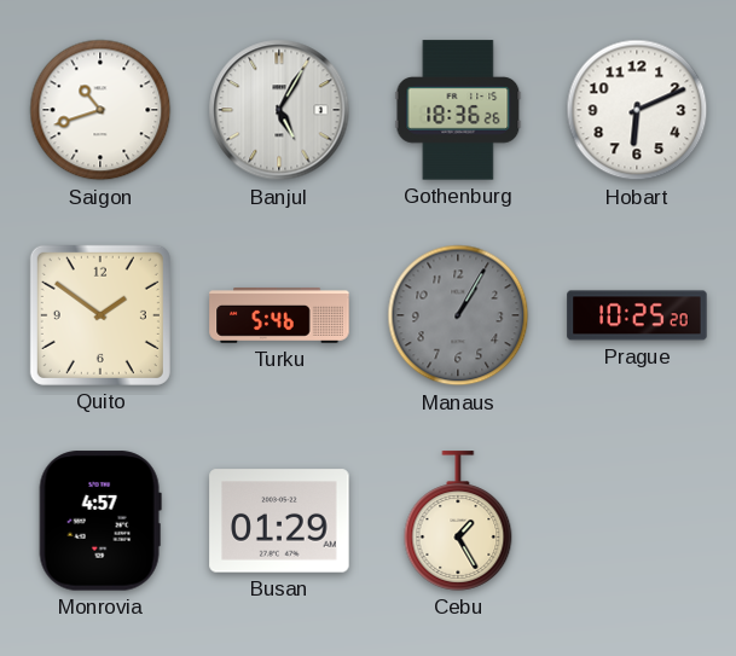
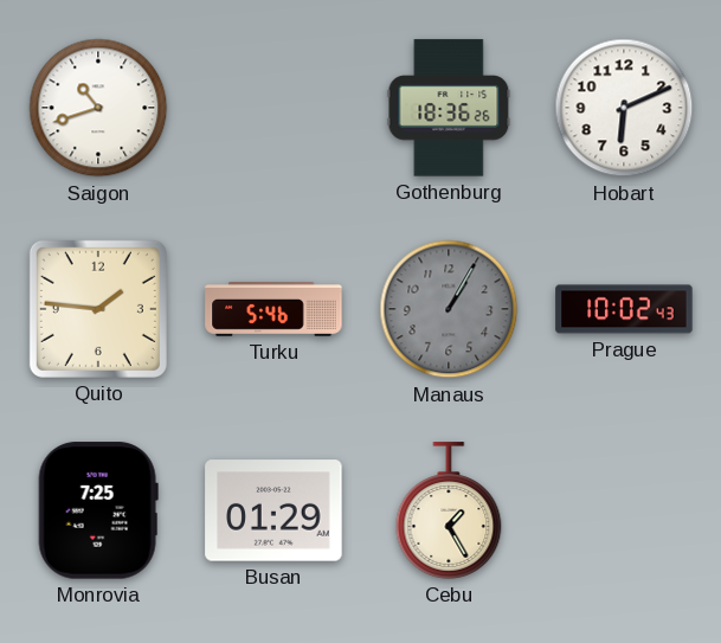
Banjul: 5:05 -> none
Quito: 1:51 -> 1:46
Prague: 10:25 -> 10:02
Monrovia: 4:57 -> 7:25
